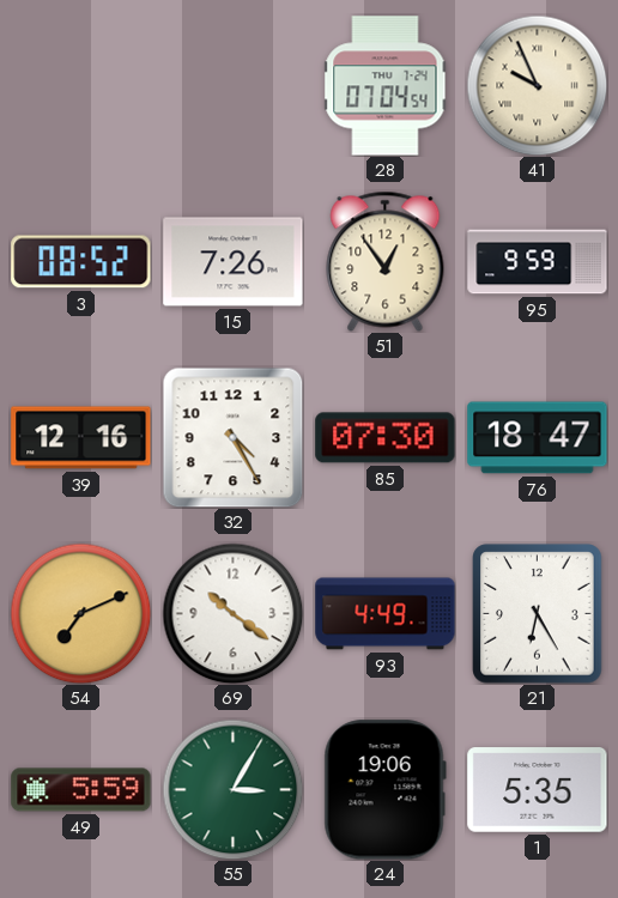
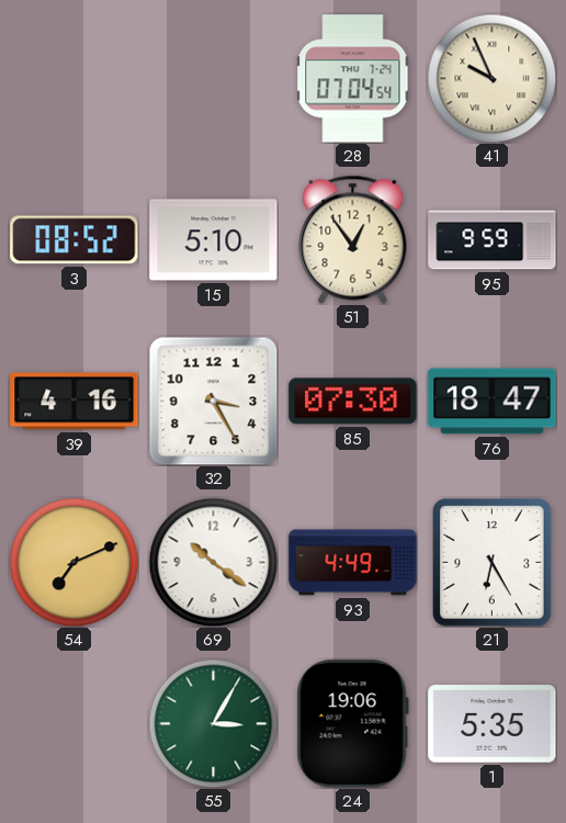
15: 7:26 -> 5:10
39: 12:16 -> 4:16
32: 4:25 -> 3:25
49: 5:59 -> none
